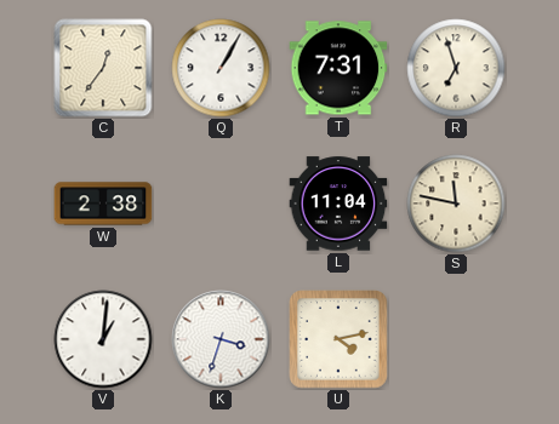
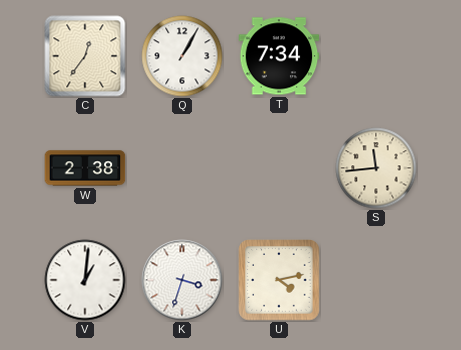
T: 7:31 -> 7:34
R: 6:57 -> none
L: 11:04 -> none
S: 11:47 -> 11:44
